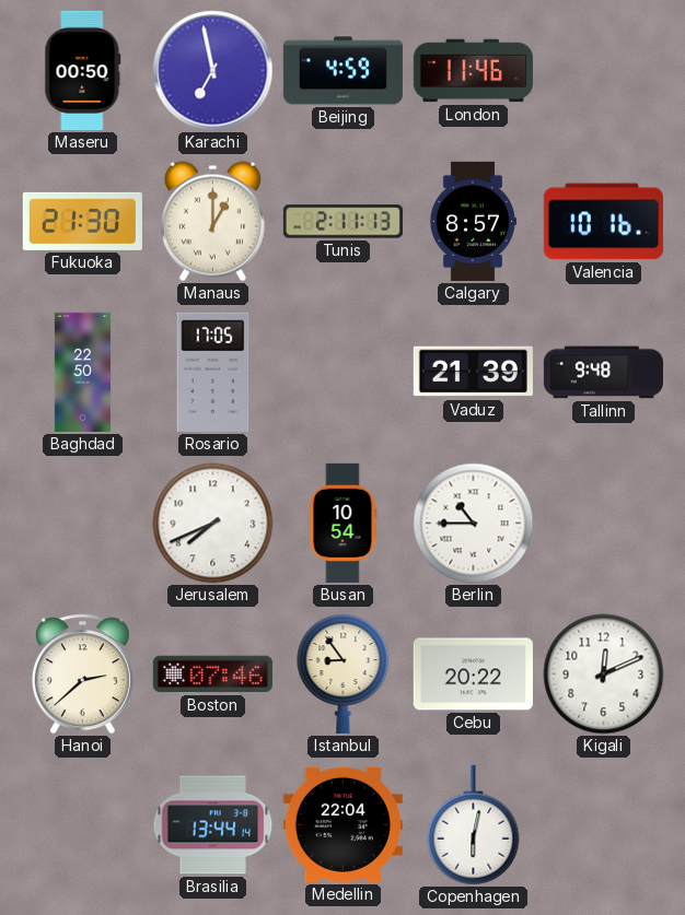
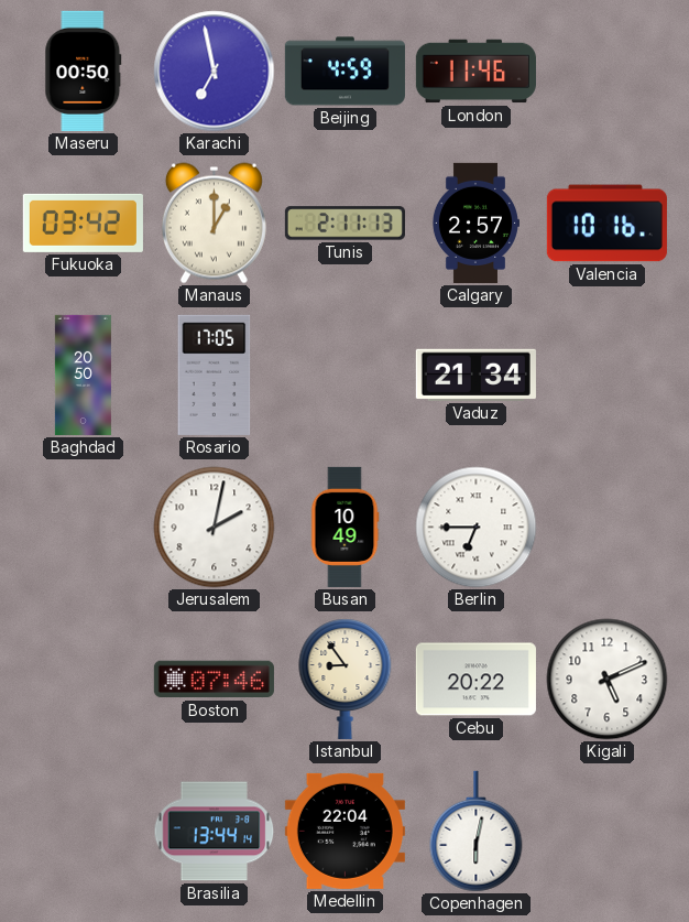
Fukuoka: 21:30 -> 03:42
Calgary: 8:57 -> 2:57
Baghdad: 22:50 -> 20:50
Vaduz: 21:39 -> 21:34
Tallinn: 9:48 -> none
Jerusalem: 7:41 -> 2:02
Busan: 10:54 -> 10:49
Berlin: 10:45 -> 6:45
Hanoi: 2:38 -> none
Kigali: 12:11 -> 5:11
